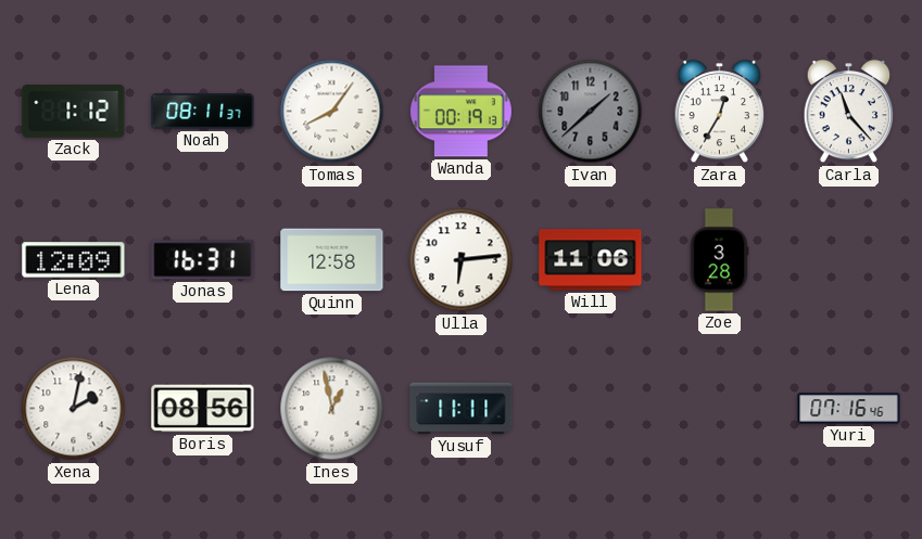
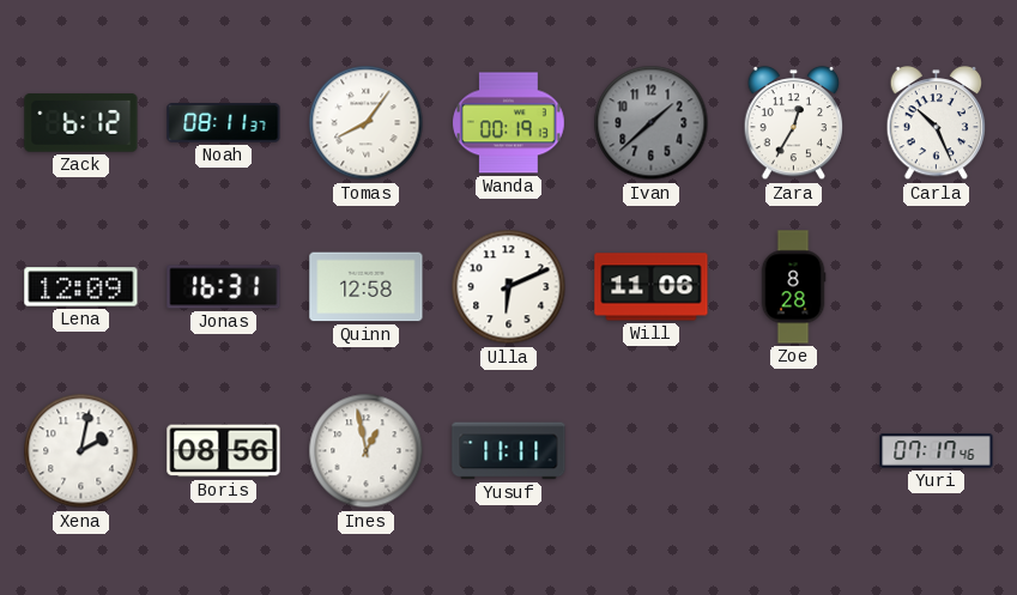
Zack: 1:12 -> 6:12
Carla: 11:23 -> 10:26
Ulla: 6:14 -> 6:11
Zoe: 3:28 -> 8:28
Yuri: 07:16 -> 07:17
